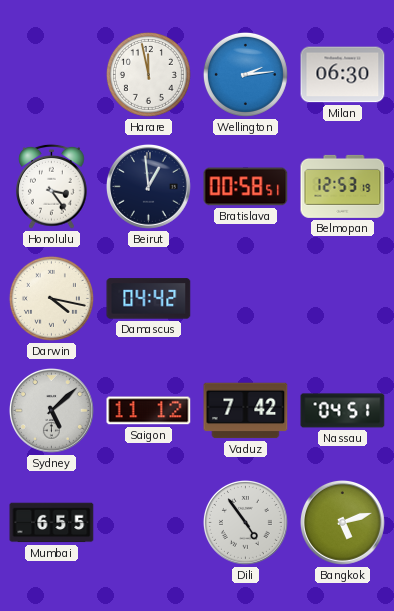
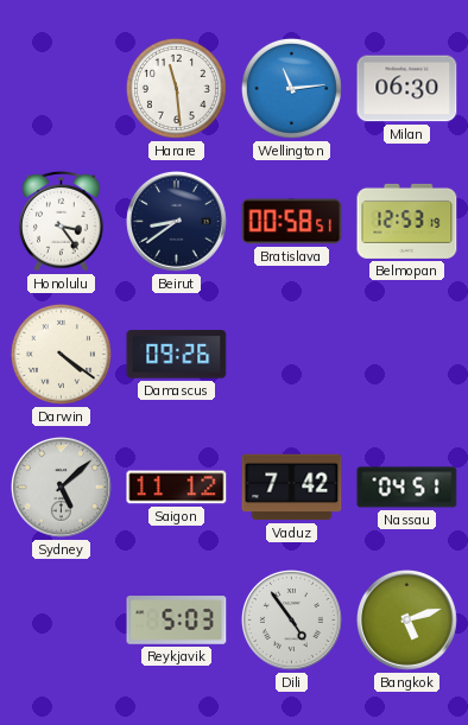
Harare: 11:58 -> 11:29
Wellington: 2:14 -> 11:14
Beirut: 12:59 -> 8:39
Darwin: 4:17 -> 4:21
Damascus: 04:42 -> 09:26
Mumbai: 6:55 -> none
Reykjavik: none -> 5:03
